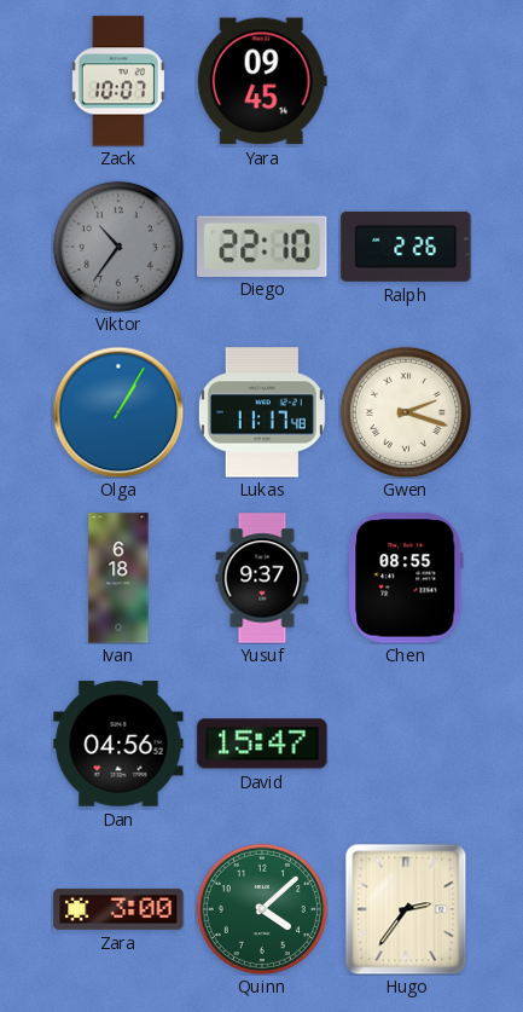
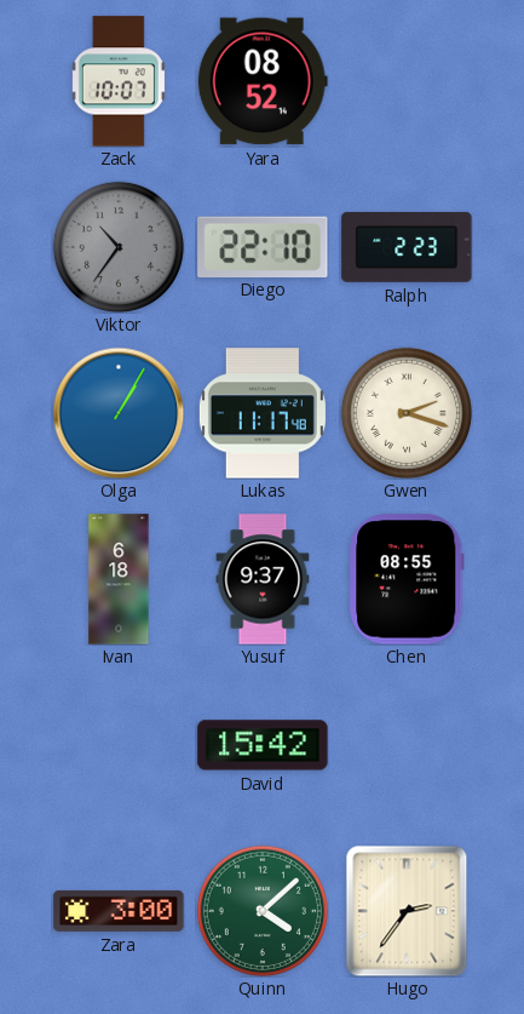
Yara: 09:45 -> 08:52
Ralph: 2:26 -> 2:23
Dan: 04:56 -> none
David: 15:47 -> 15:42
